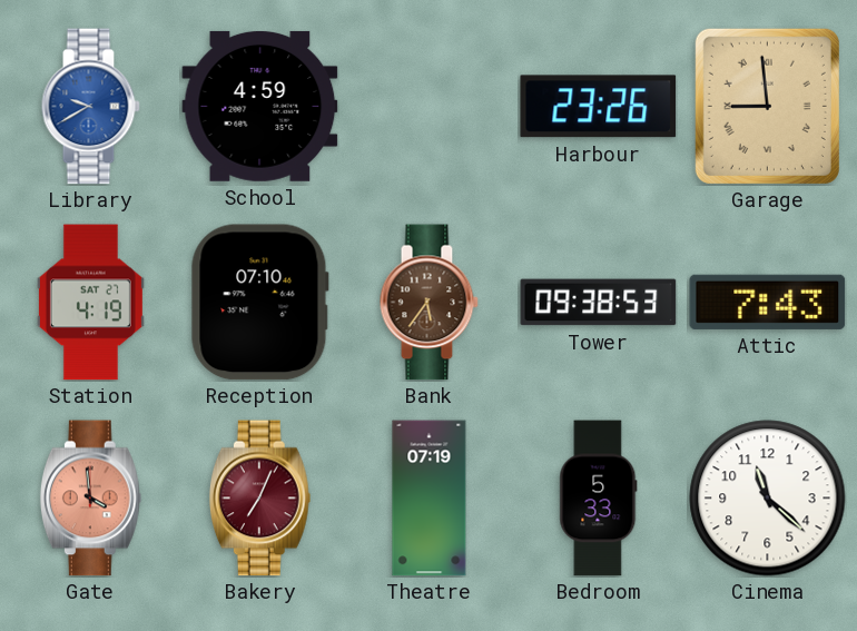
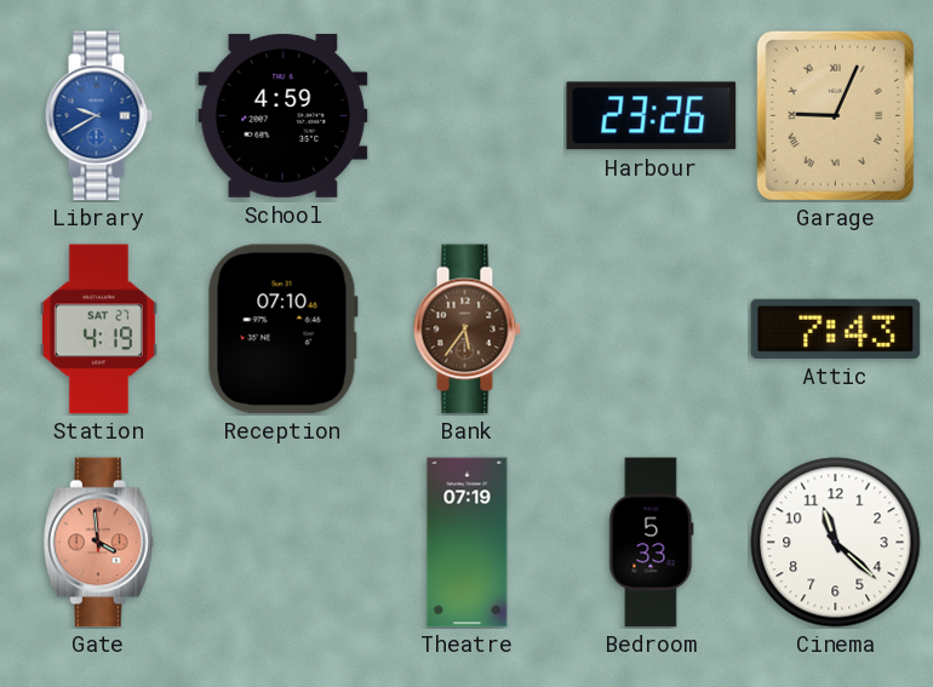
Garage: 8:59 -> 9:04
Tower: 09:38 -> none
Bakery: 7:04 -> none
